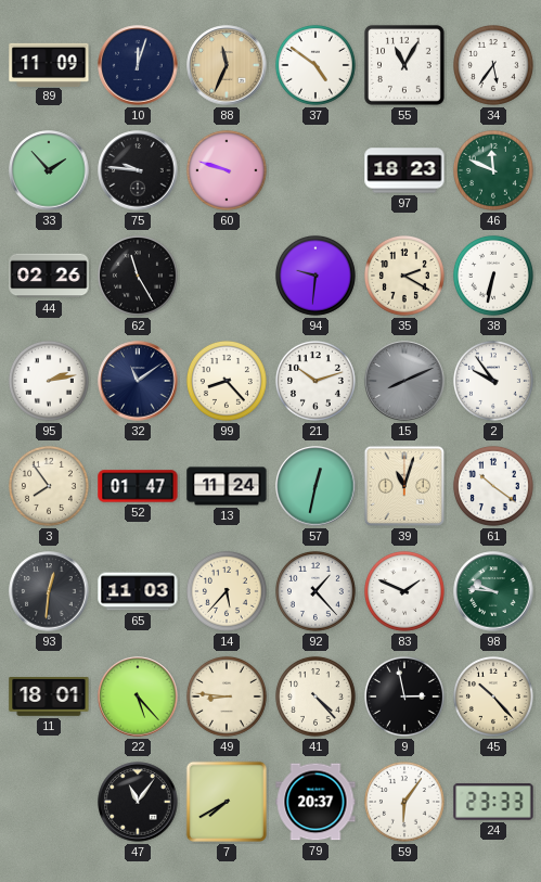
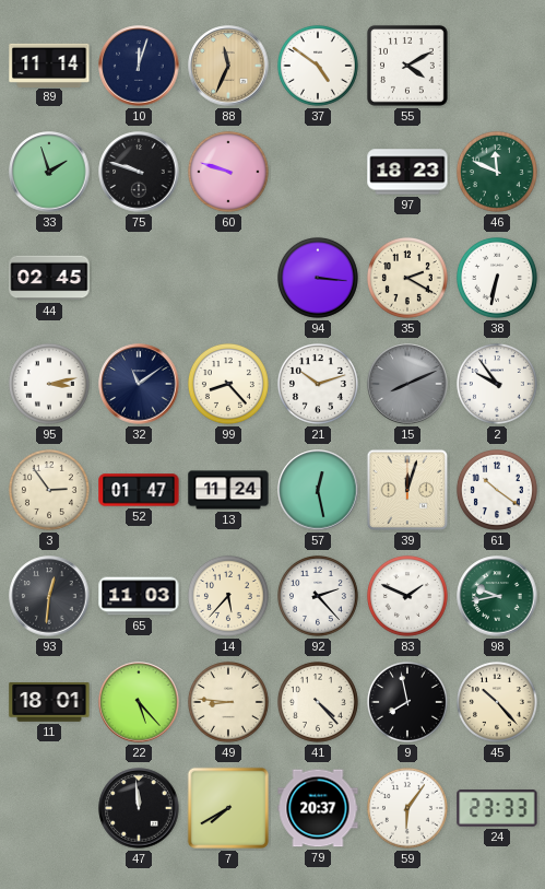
89: 11:09 -> 11:14
55: 11:05 -> 4:10
34: 5:36 -> none
33: 1:53 -> 1:57
75: 9:46 -> 9:48
44: 02:26 -> 02:45
62: 11:25 -> none
94: 9:31 -> 3:16
95: 2:13 -> 3:13
3: 7:54 -> 2:54
57: 12:32 -> 12:28
39: 11:03 -> 12:03
92: 1:23 -> 2:23
98: 9:46 -> 9:43
9: 2:58 -> 7:58
47: 11:06 -> 11:59
